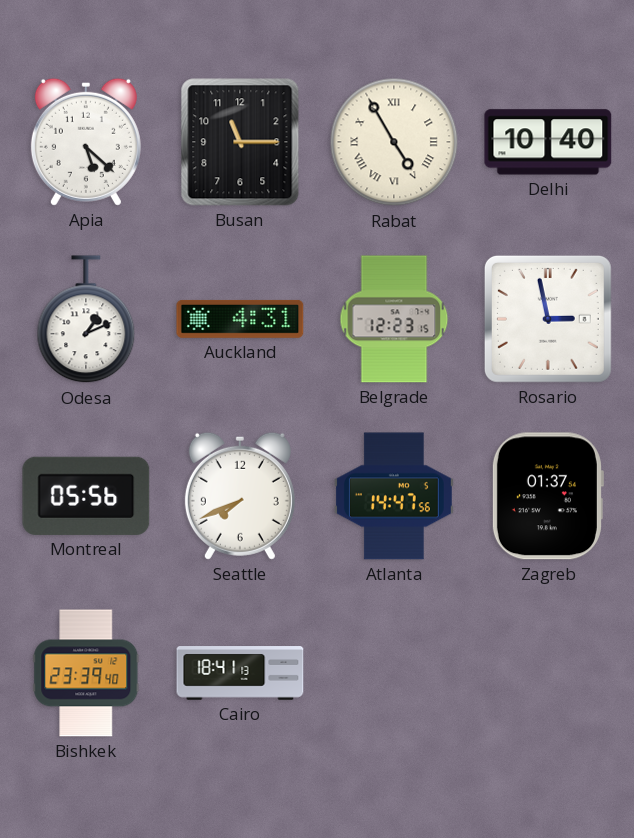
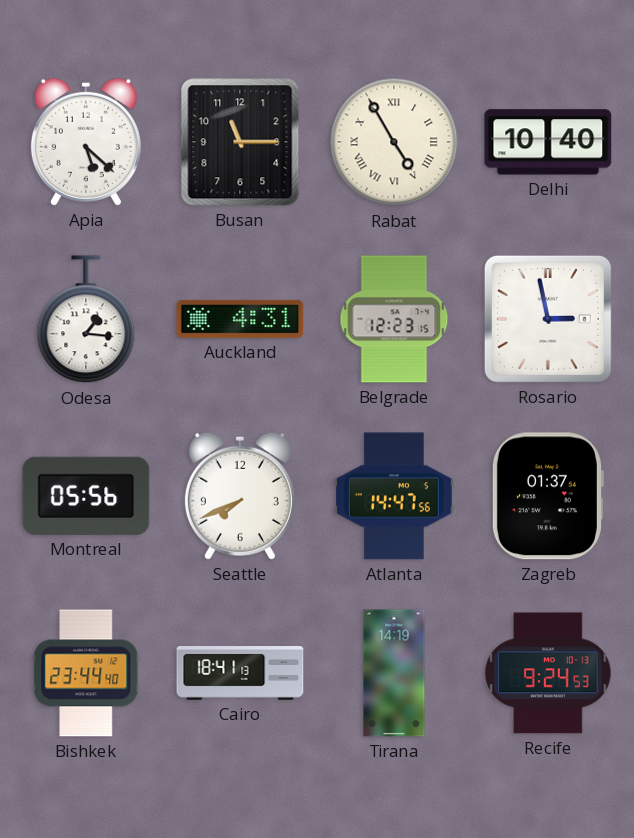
Odesa: 1:11 -> 1:16
Bishkek: 23:39 -> 23:44
Tirana: none -> 14:19
Recife: none -> 9:24
